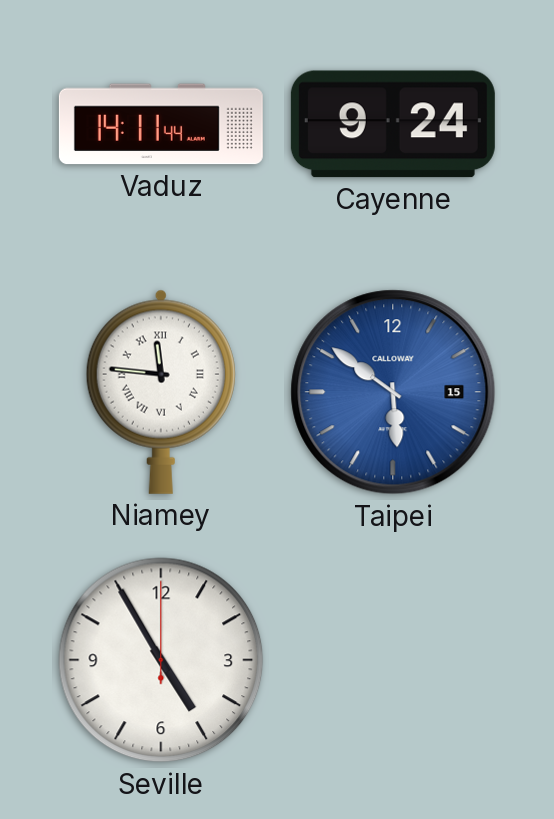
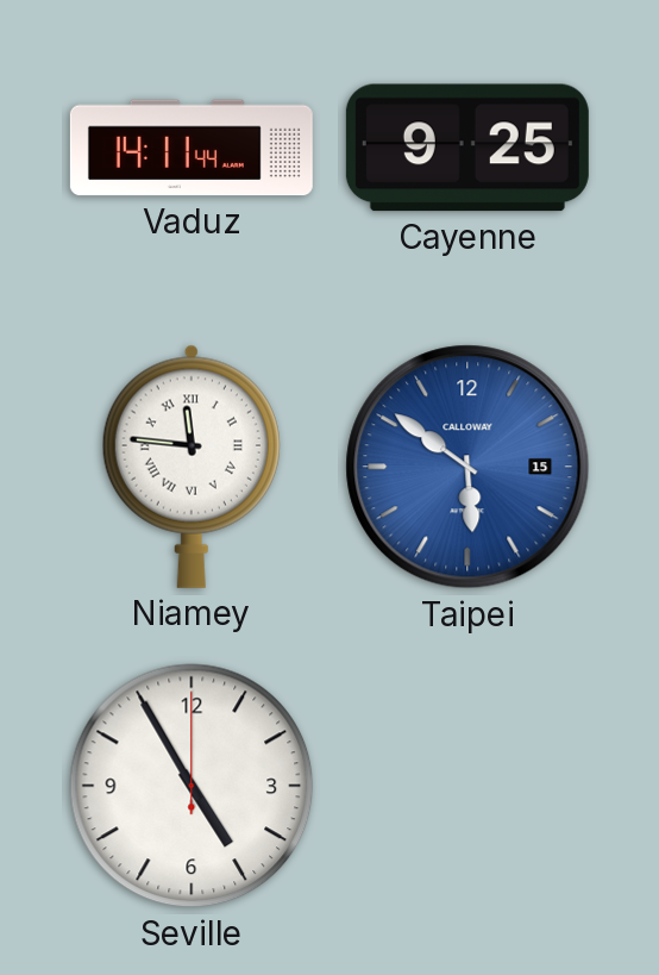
Cayenne: 9:24 -> 9:25
